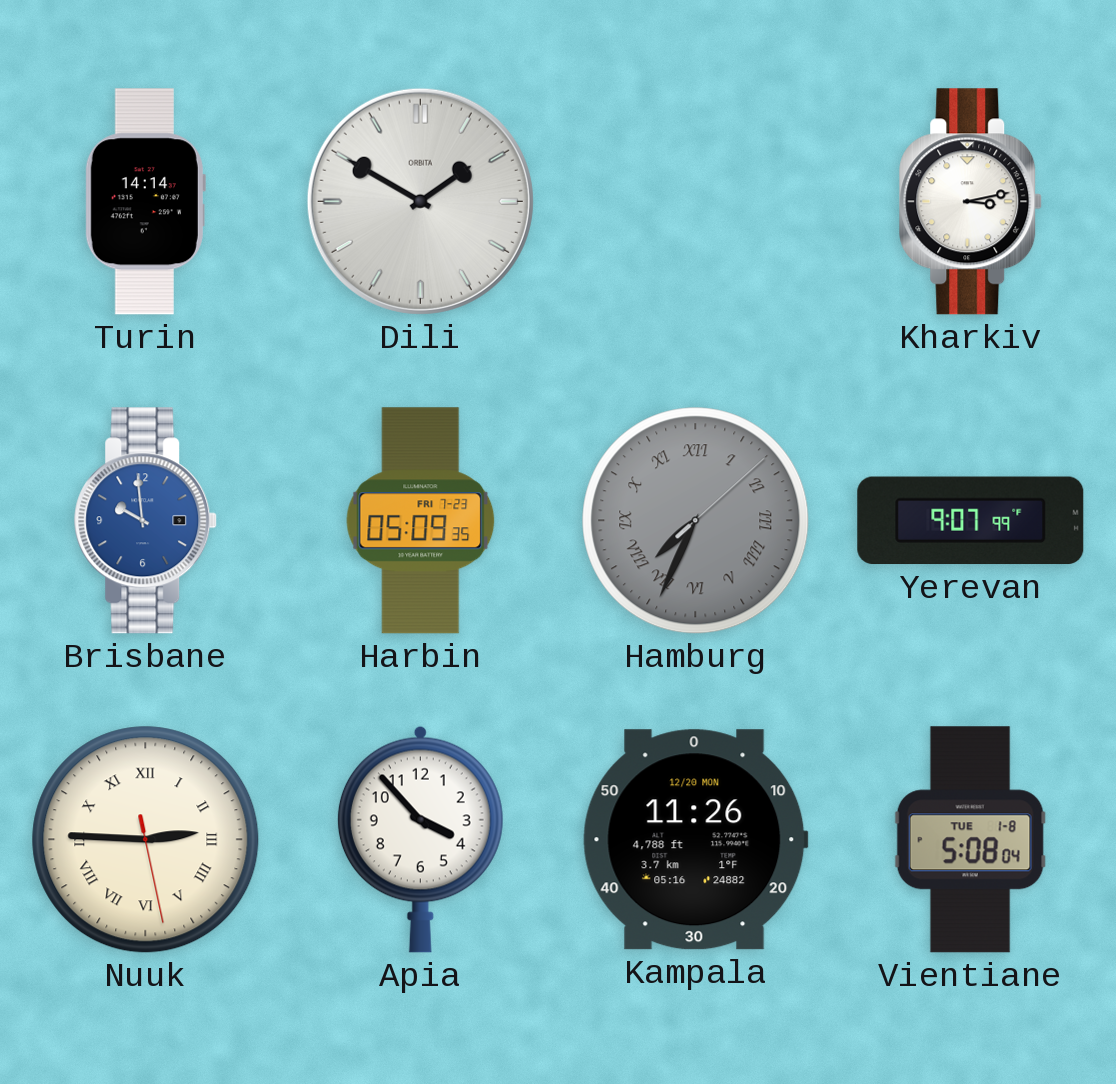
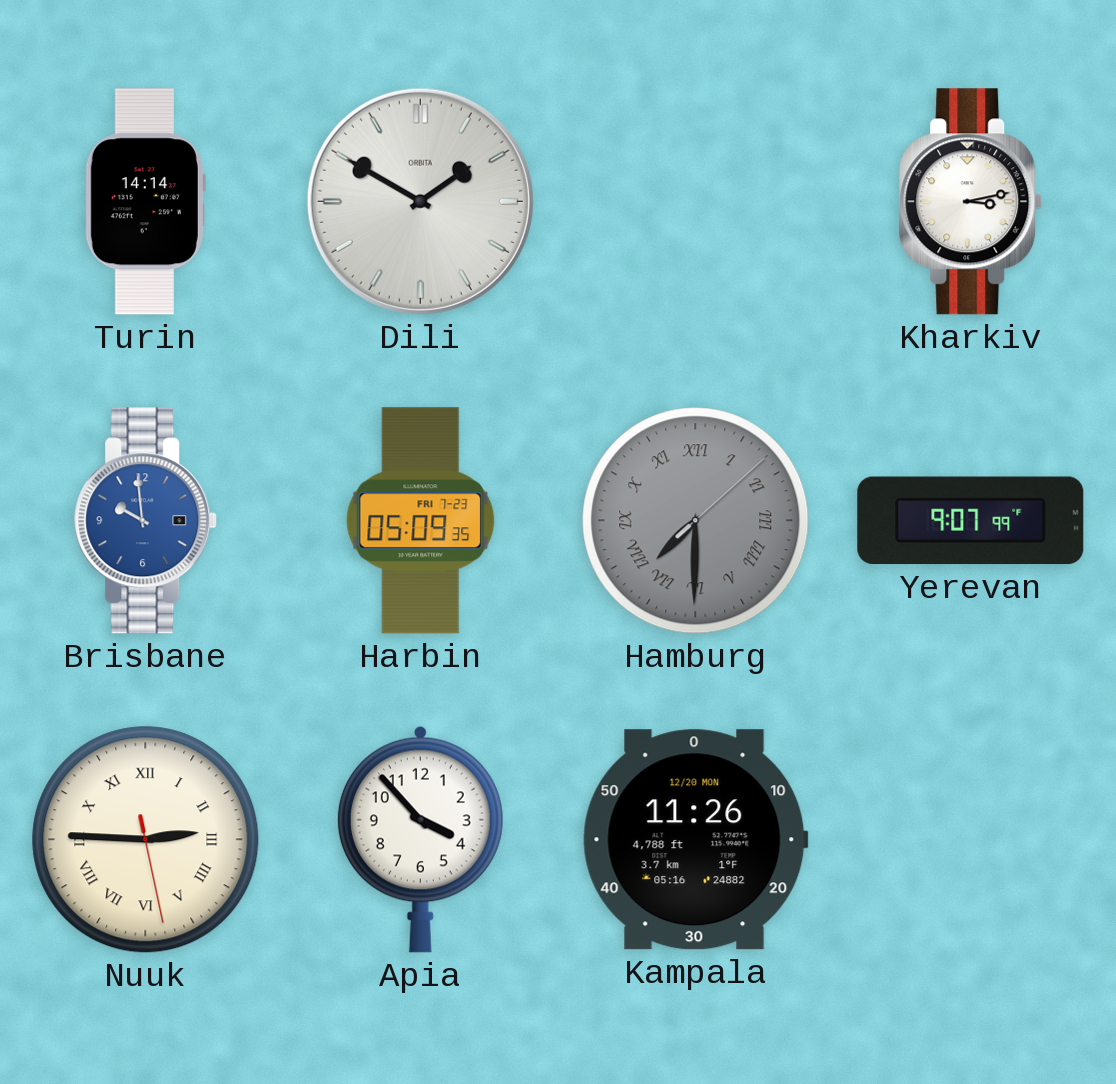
Hamburg: 7:34 -> 7:30
Vientiane: 5:08 -> none
